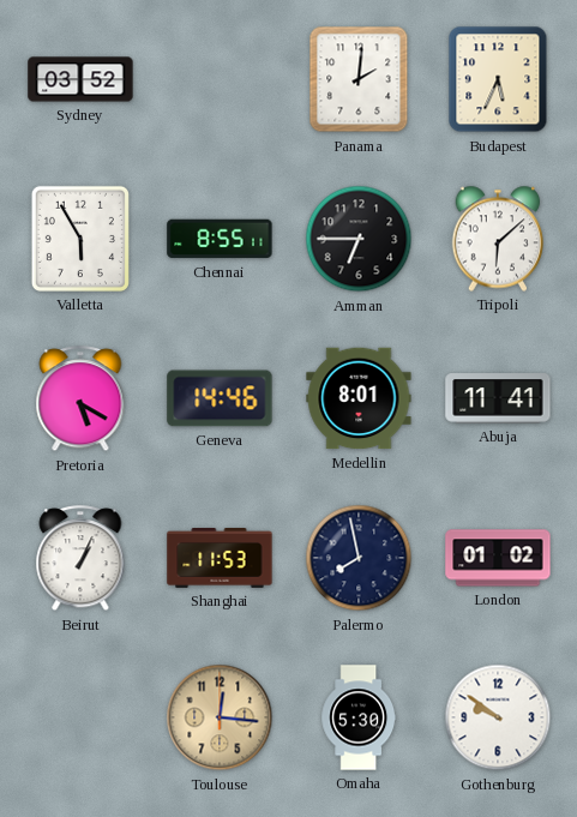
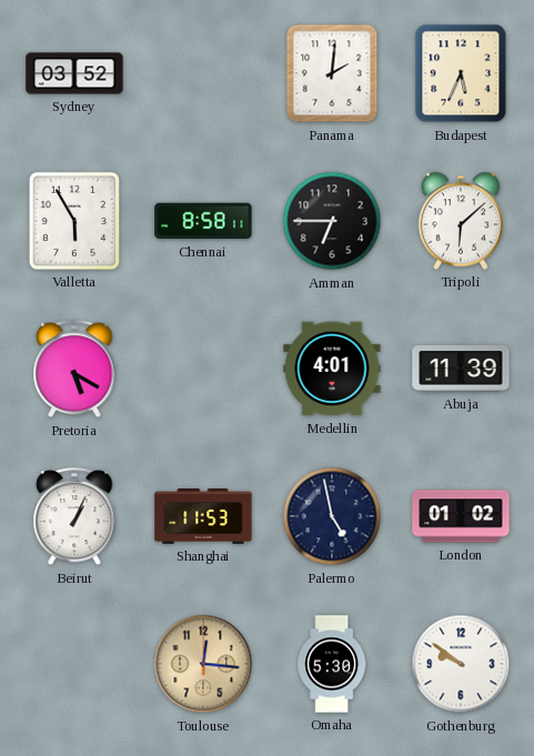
Chennai: 8:55 -> 8:58
Geneva: 14:46 -> none
Medellin: 8:01 -> 4:01
Abuja: 11:41 -> 11:39
Palermo: 7:58 -> 4:58
